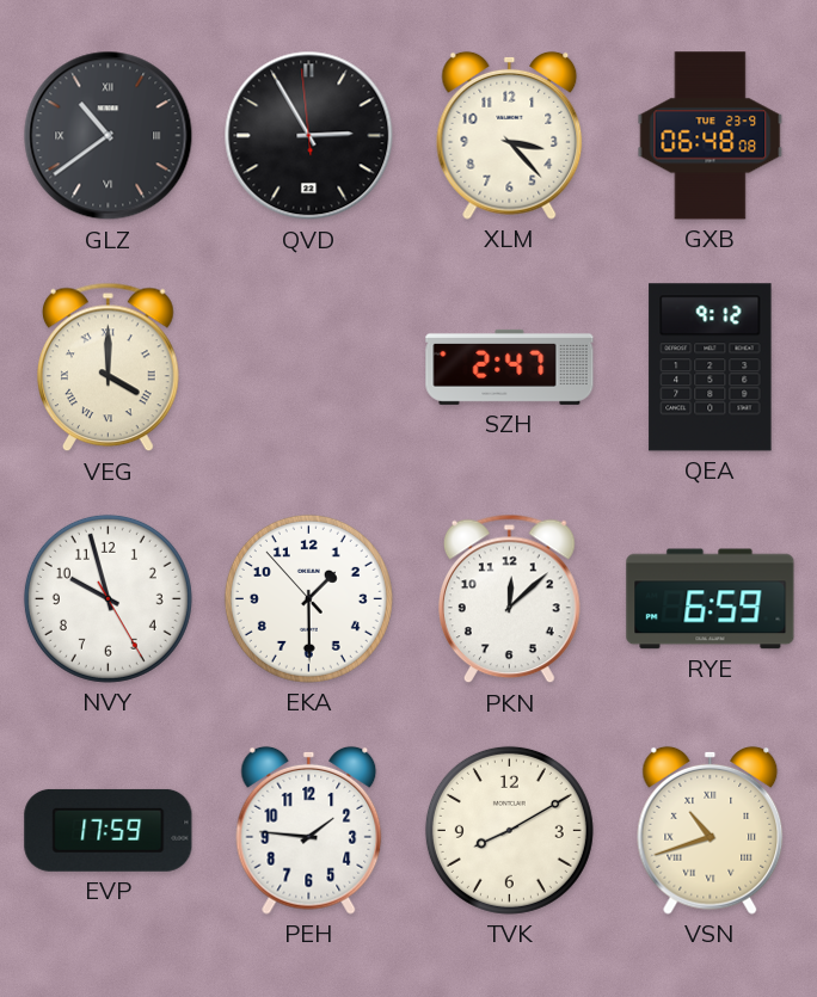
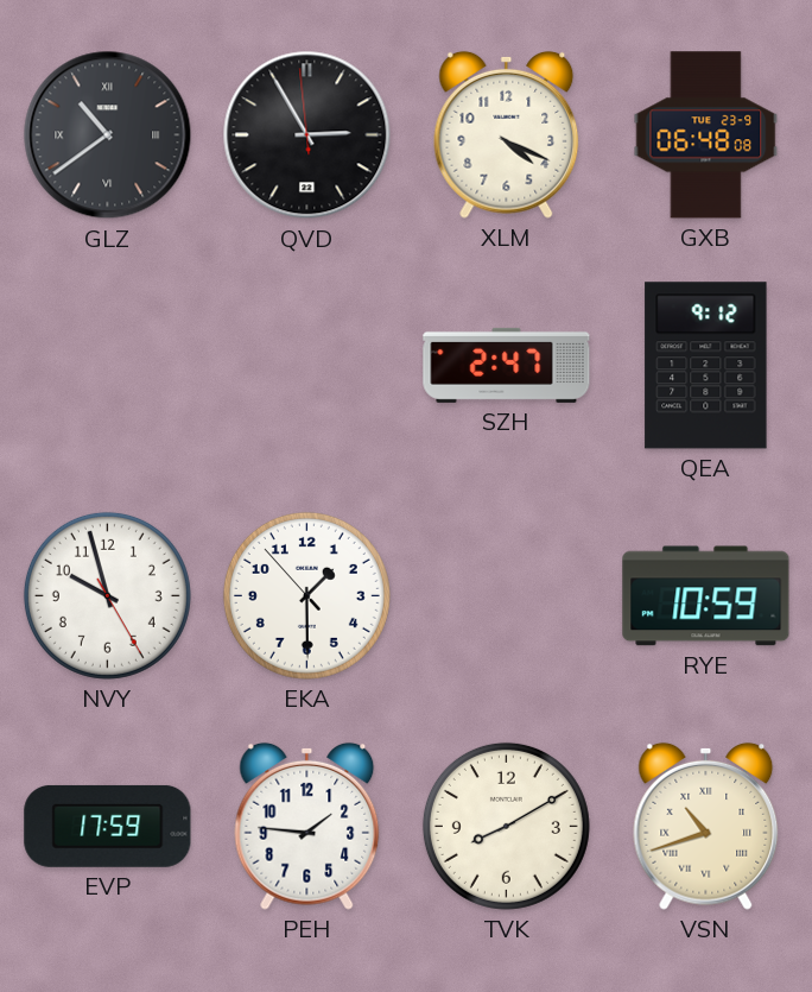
XLM: 3:23 -> 4:19
VEG: 4:00 -> none
PKN: 12:08 -> none
RYE: 6:59 -> 10:59
